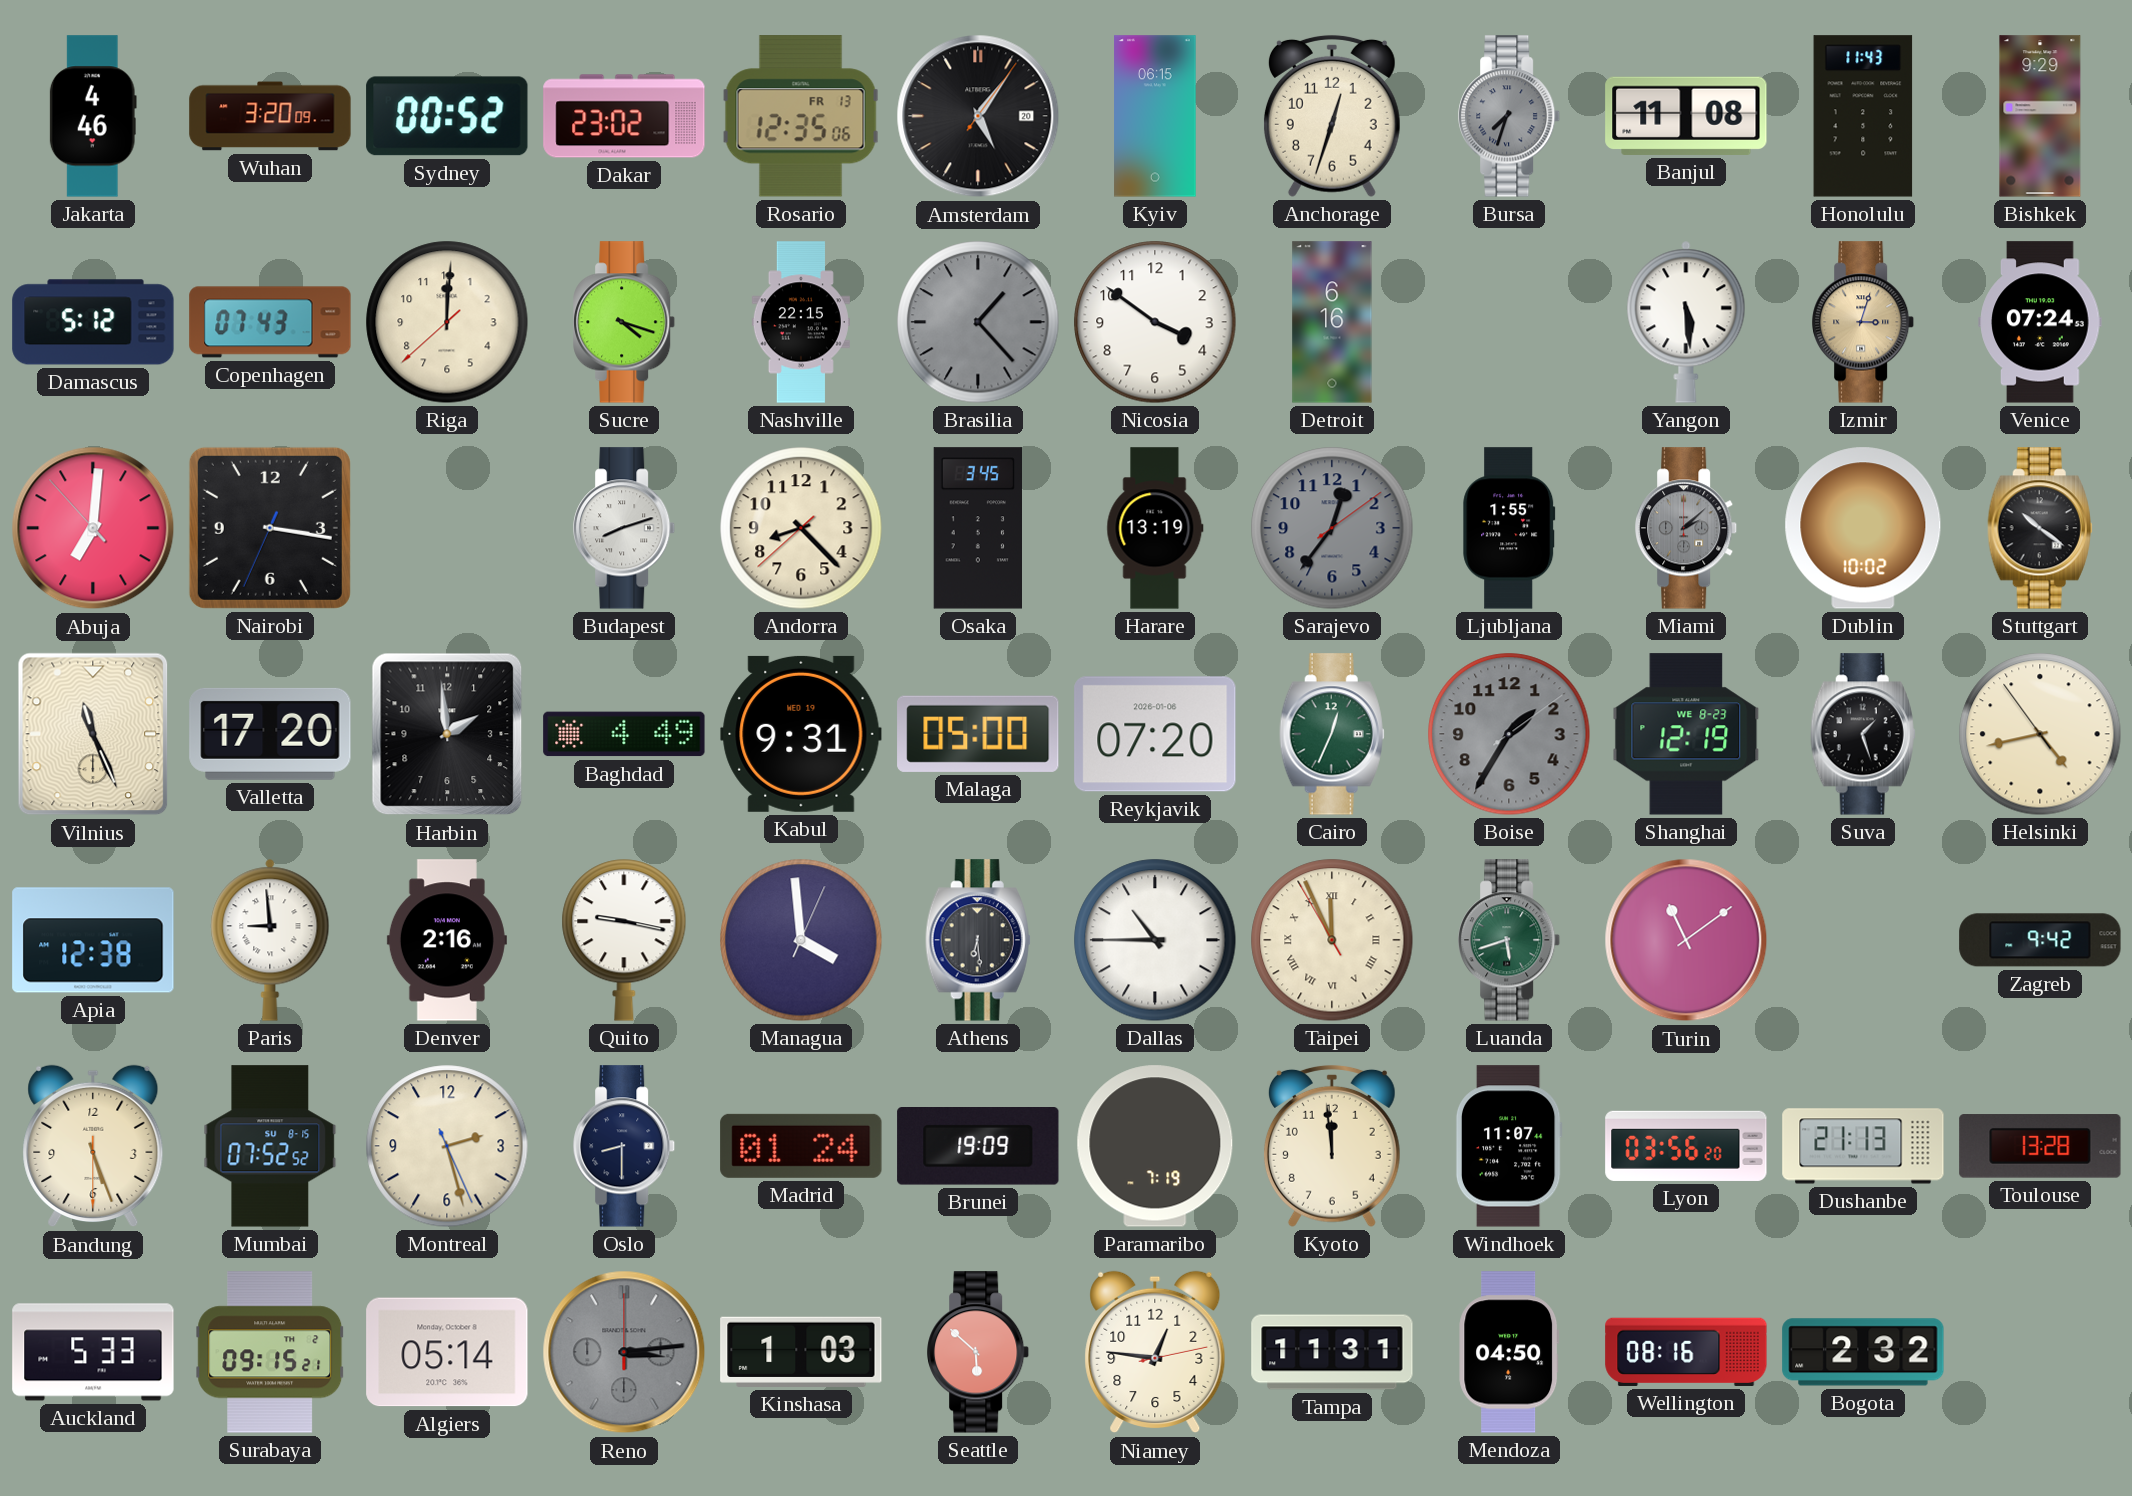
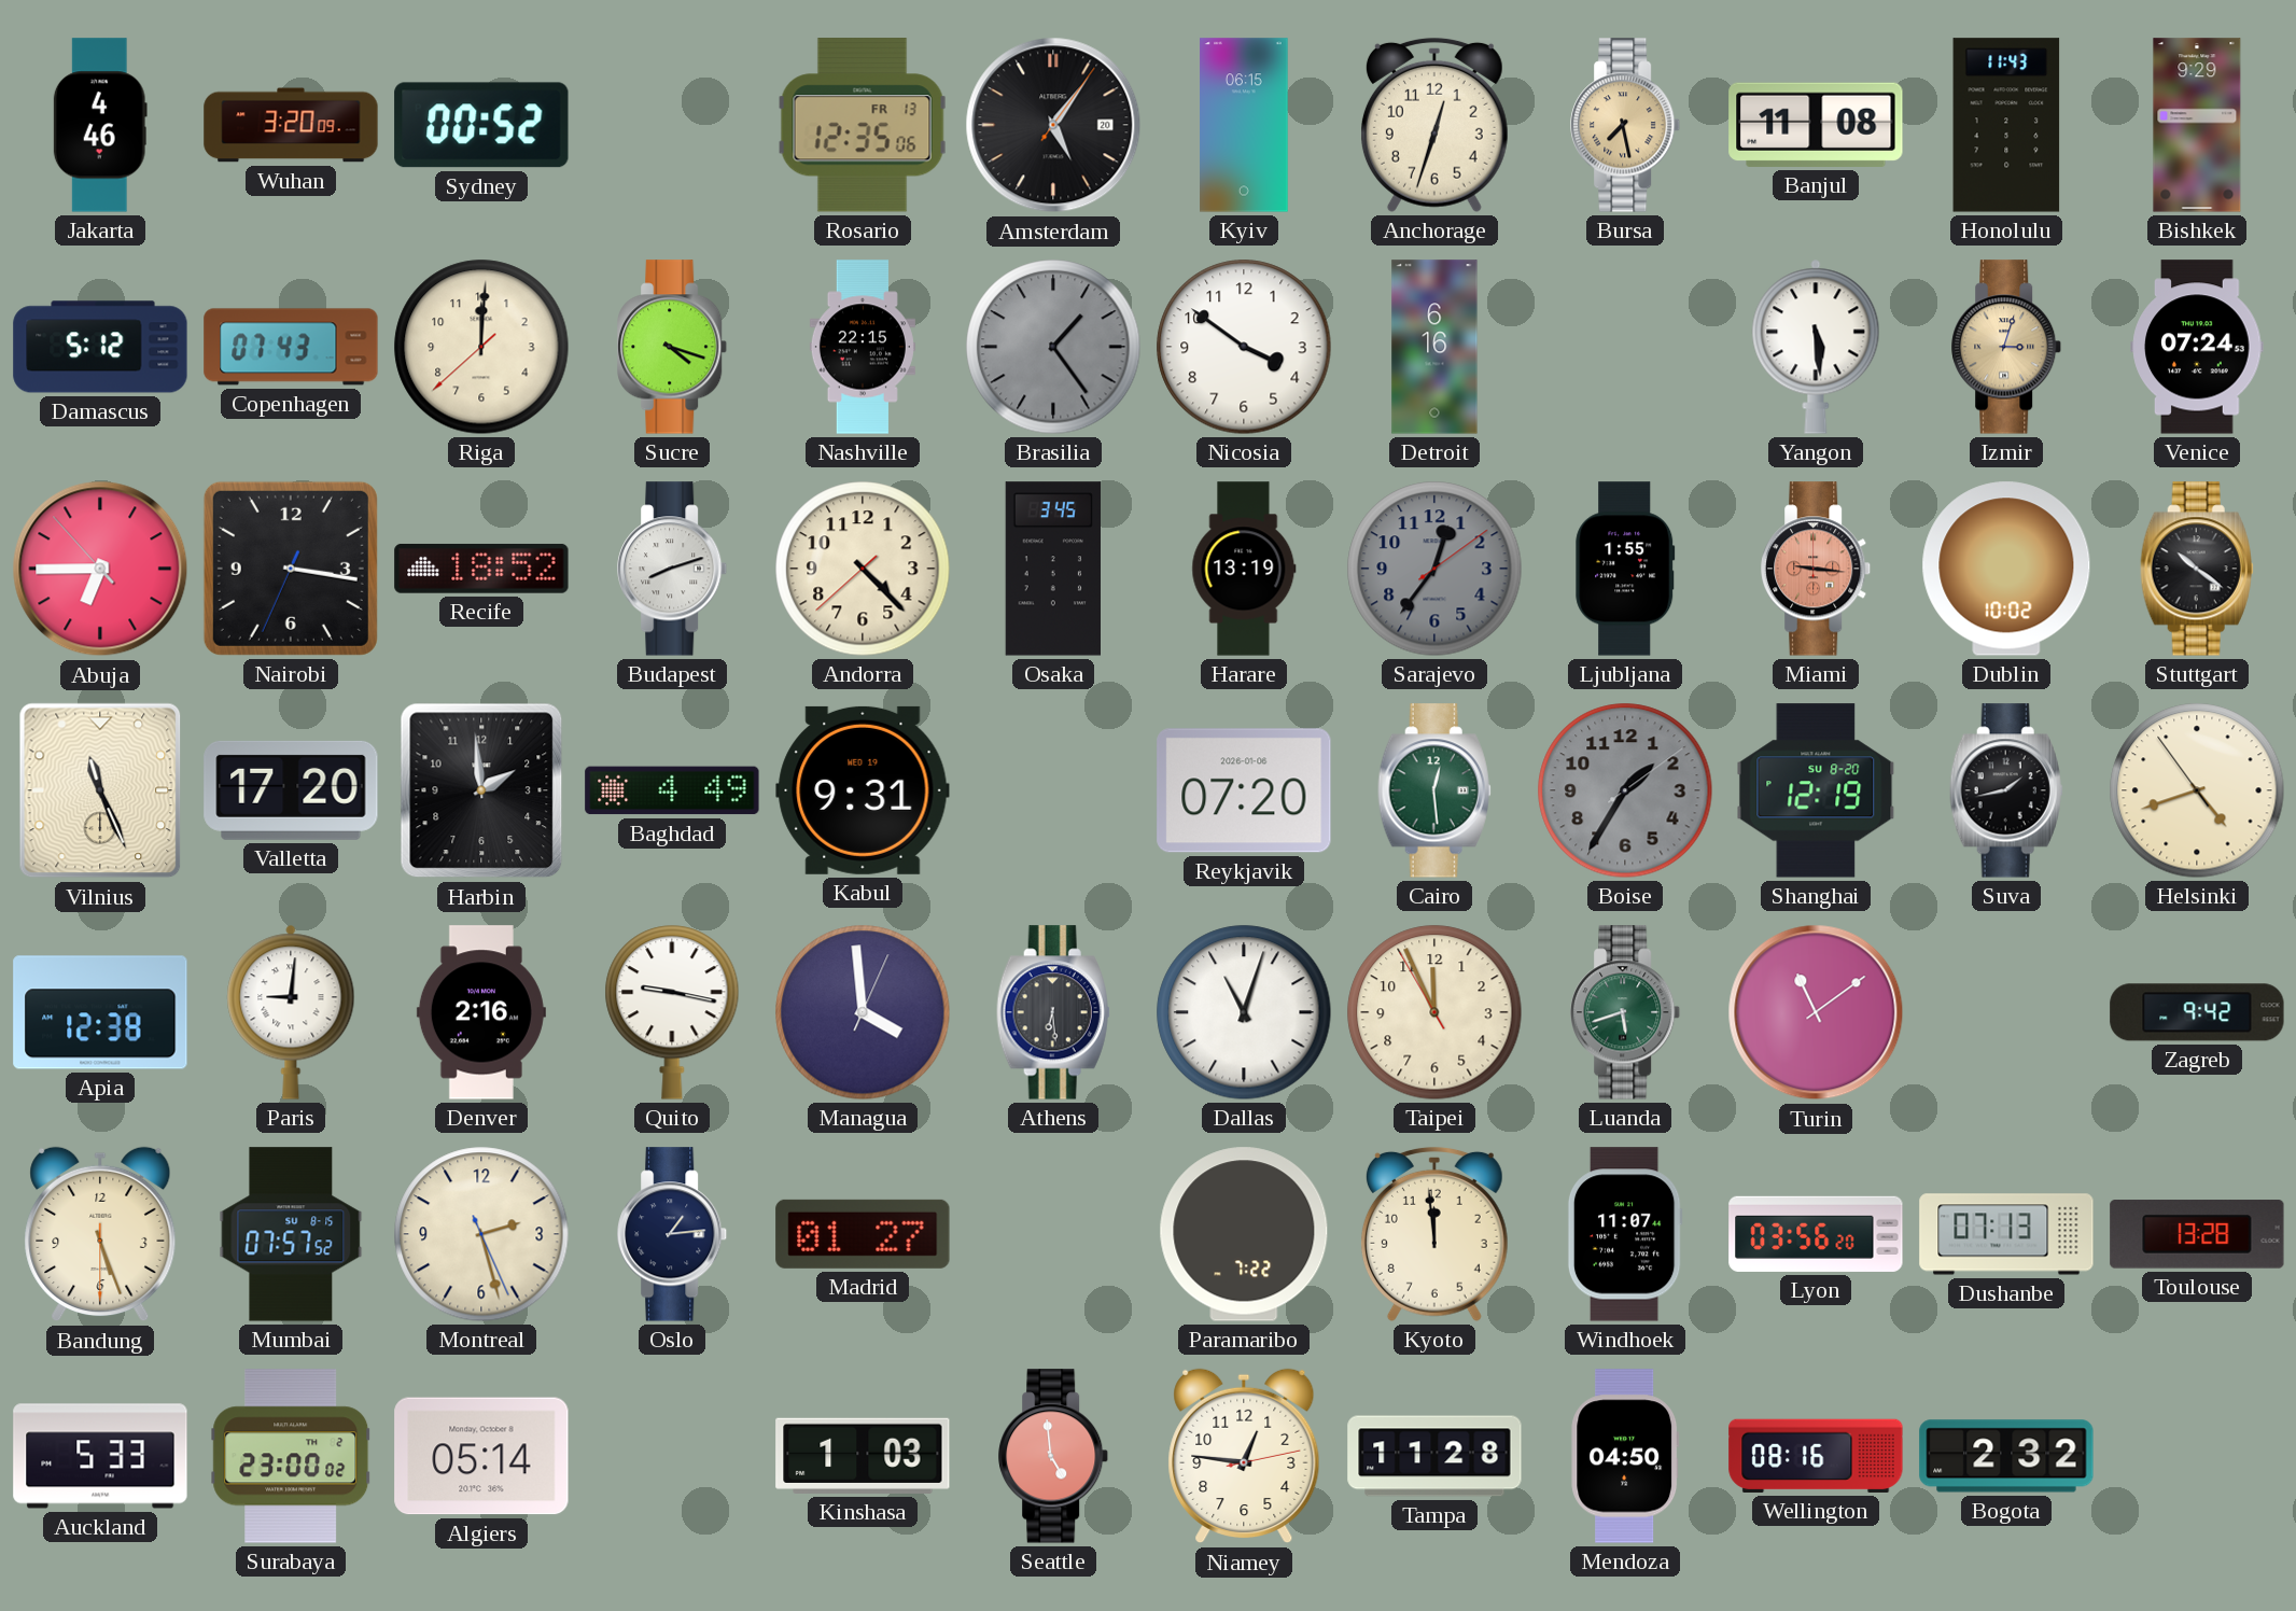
Dakar: 23:02 -> none
Bursa: 7:33 -> 7:28
Bursa dial: grey -> champagne
Brasilia: 1:23 -> 1:24
Abuja: 7:00 -> 6:44
Recife: none -> 18:52
Andorra: 8:22 -> 4:22
Miami: 2:08 -> 9:16
Miami dial: grey -> salmon
Malaga: 05:00 -> none
Cairo: 12:34 -> 12:29
Shanghai date: WE 8-23 -> SU 8-20
Suva: 1:27 -> 1:43
Helsinki: 4:42 -> 4:41
Paris: 8:59 -> 9:01
Dallas: 10:45 -> 11:03
Taipei numerals: Roman -> Arabic
Mumbai: 07:52 -> 07:57
Oslo: 8:30 -> 1:14
Madrid: 01:24 -> 01:27
Brunei: 19:09 -> none
Paramaribo: 7:19 -> 7:22
Dushanbe: 21:13 -> 07:13
Surabaya: 09:15 -> 23:00
Reno: 3:14 -> none
Seattle: 5:52 -> 4:59
Tampa: 11:31 -> 11:28
